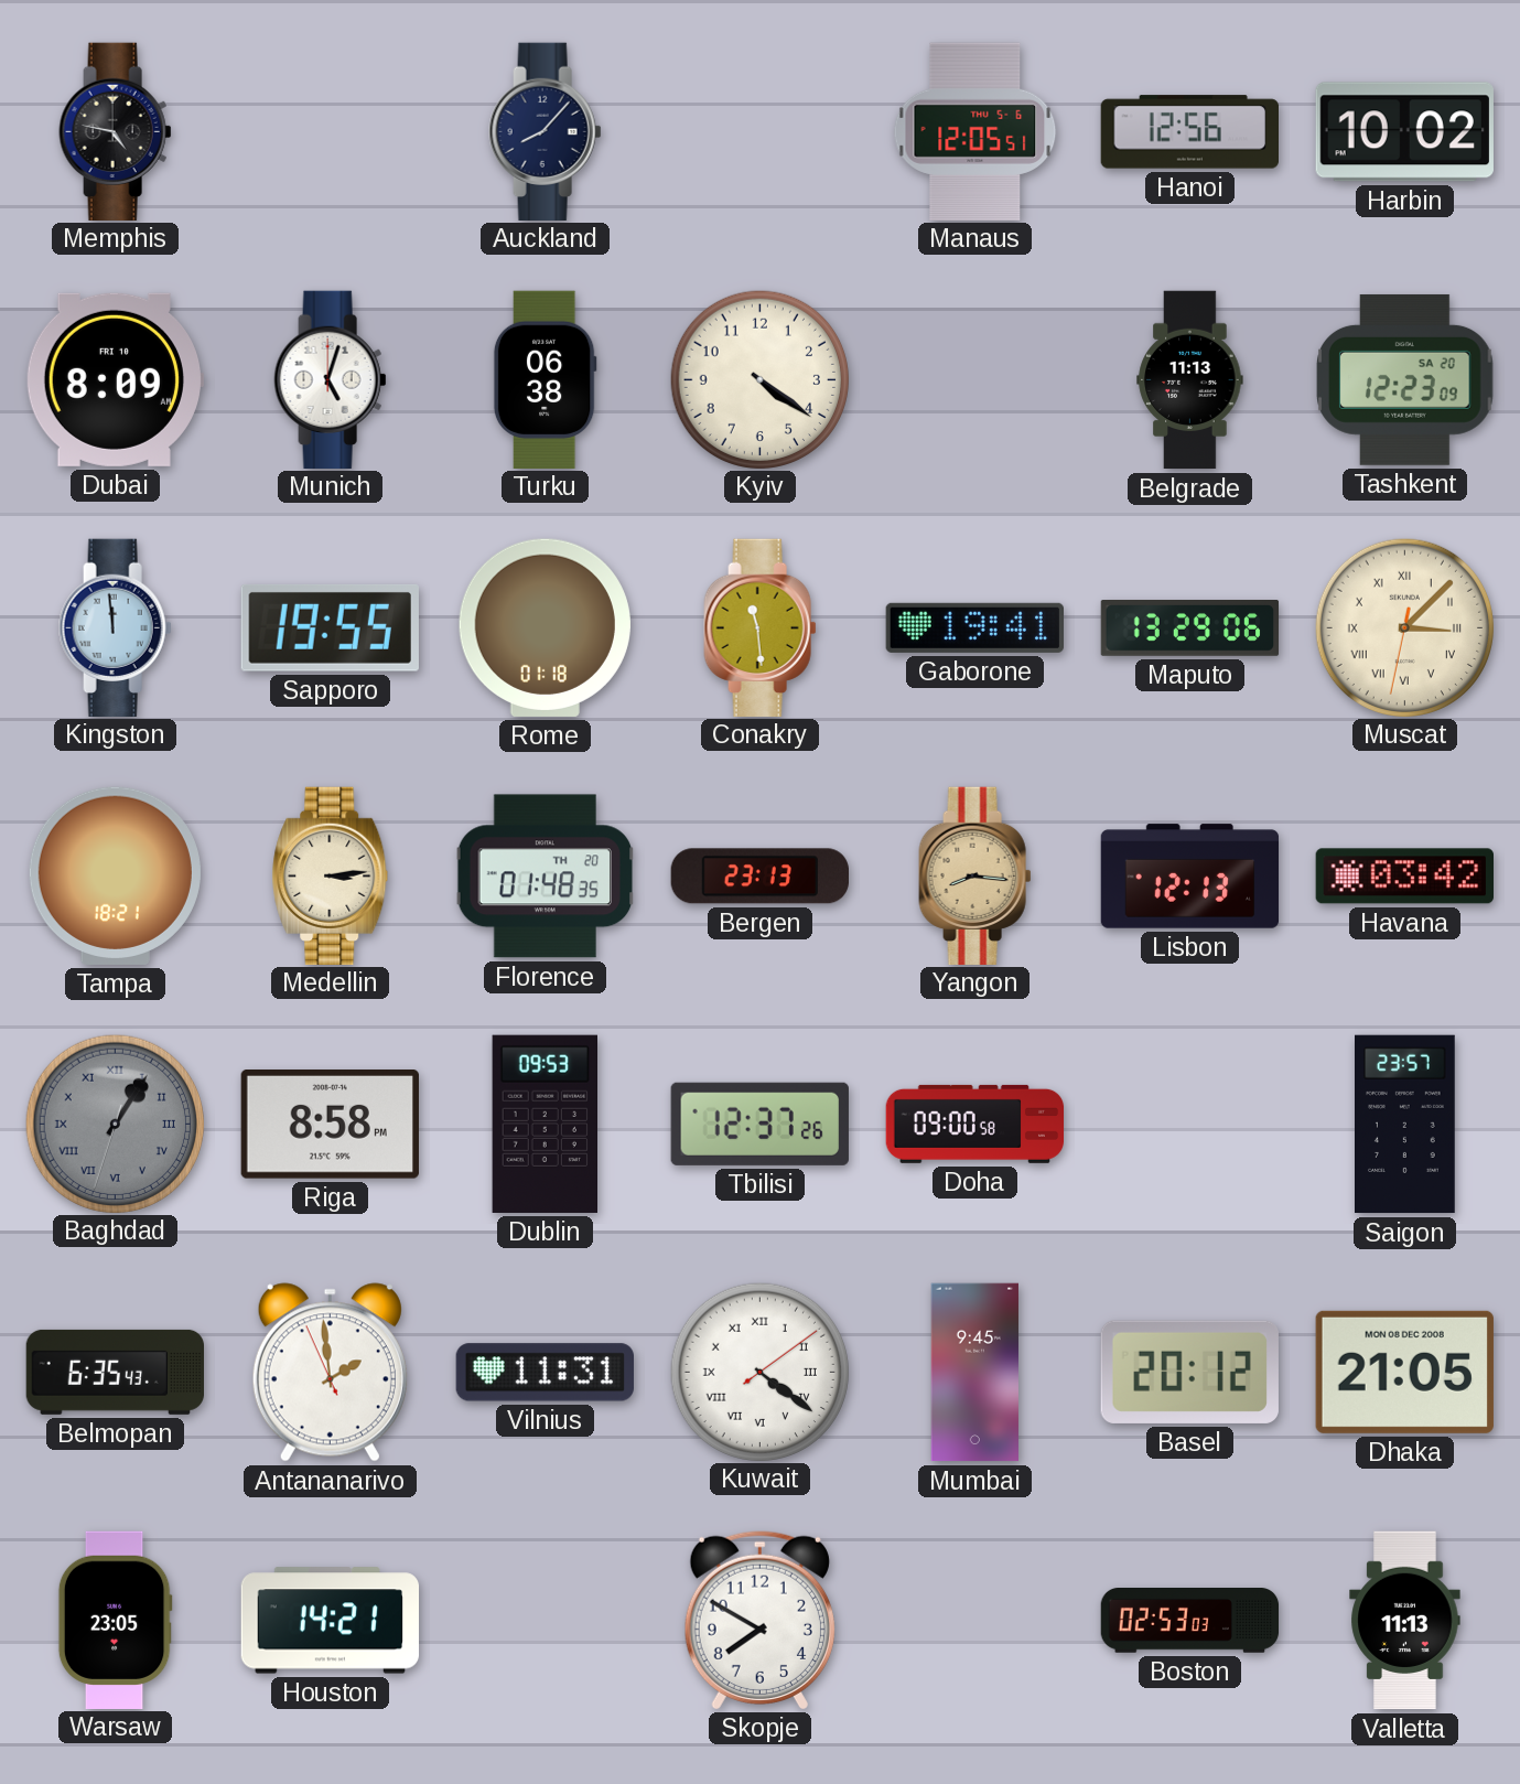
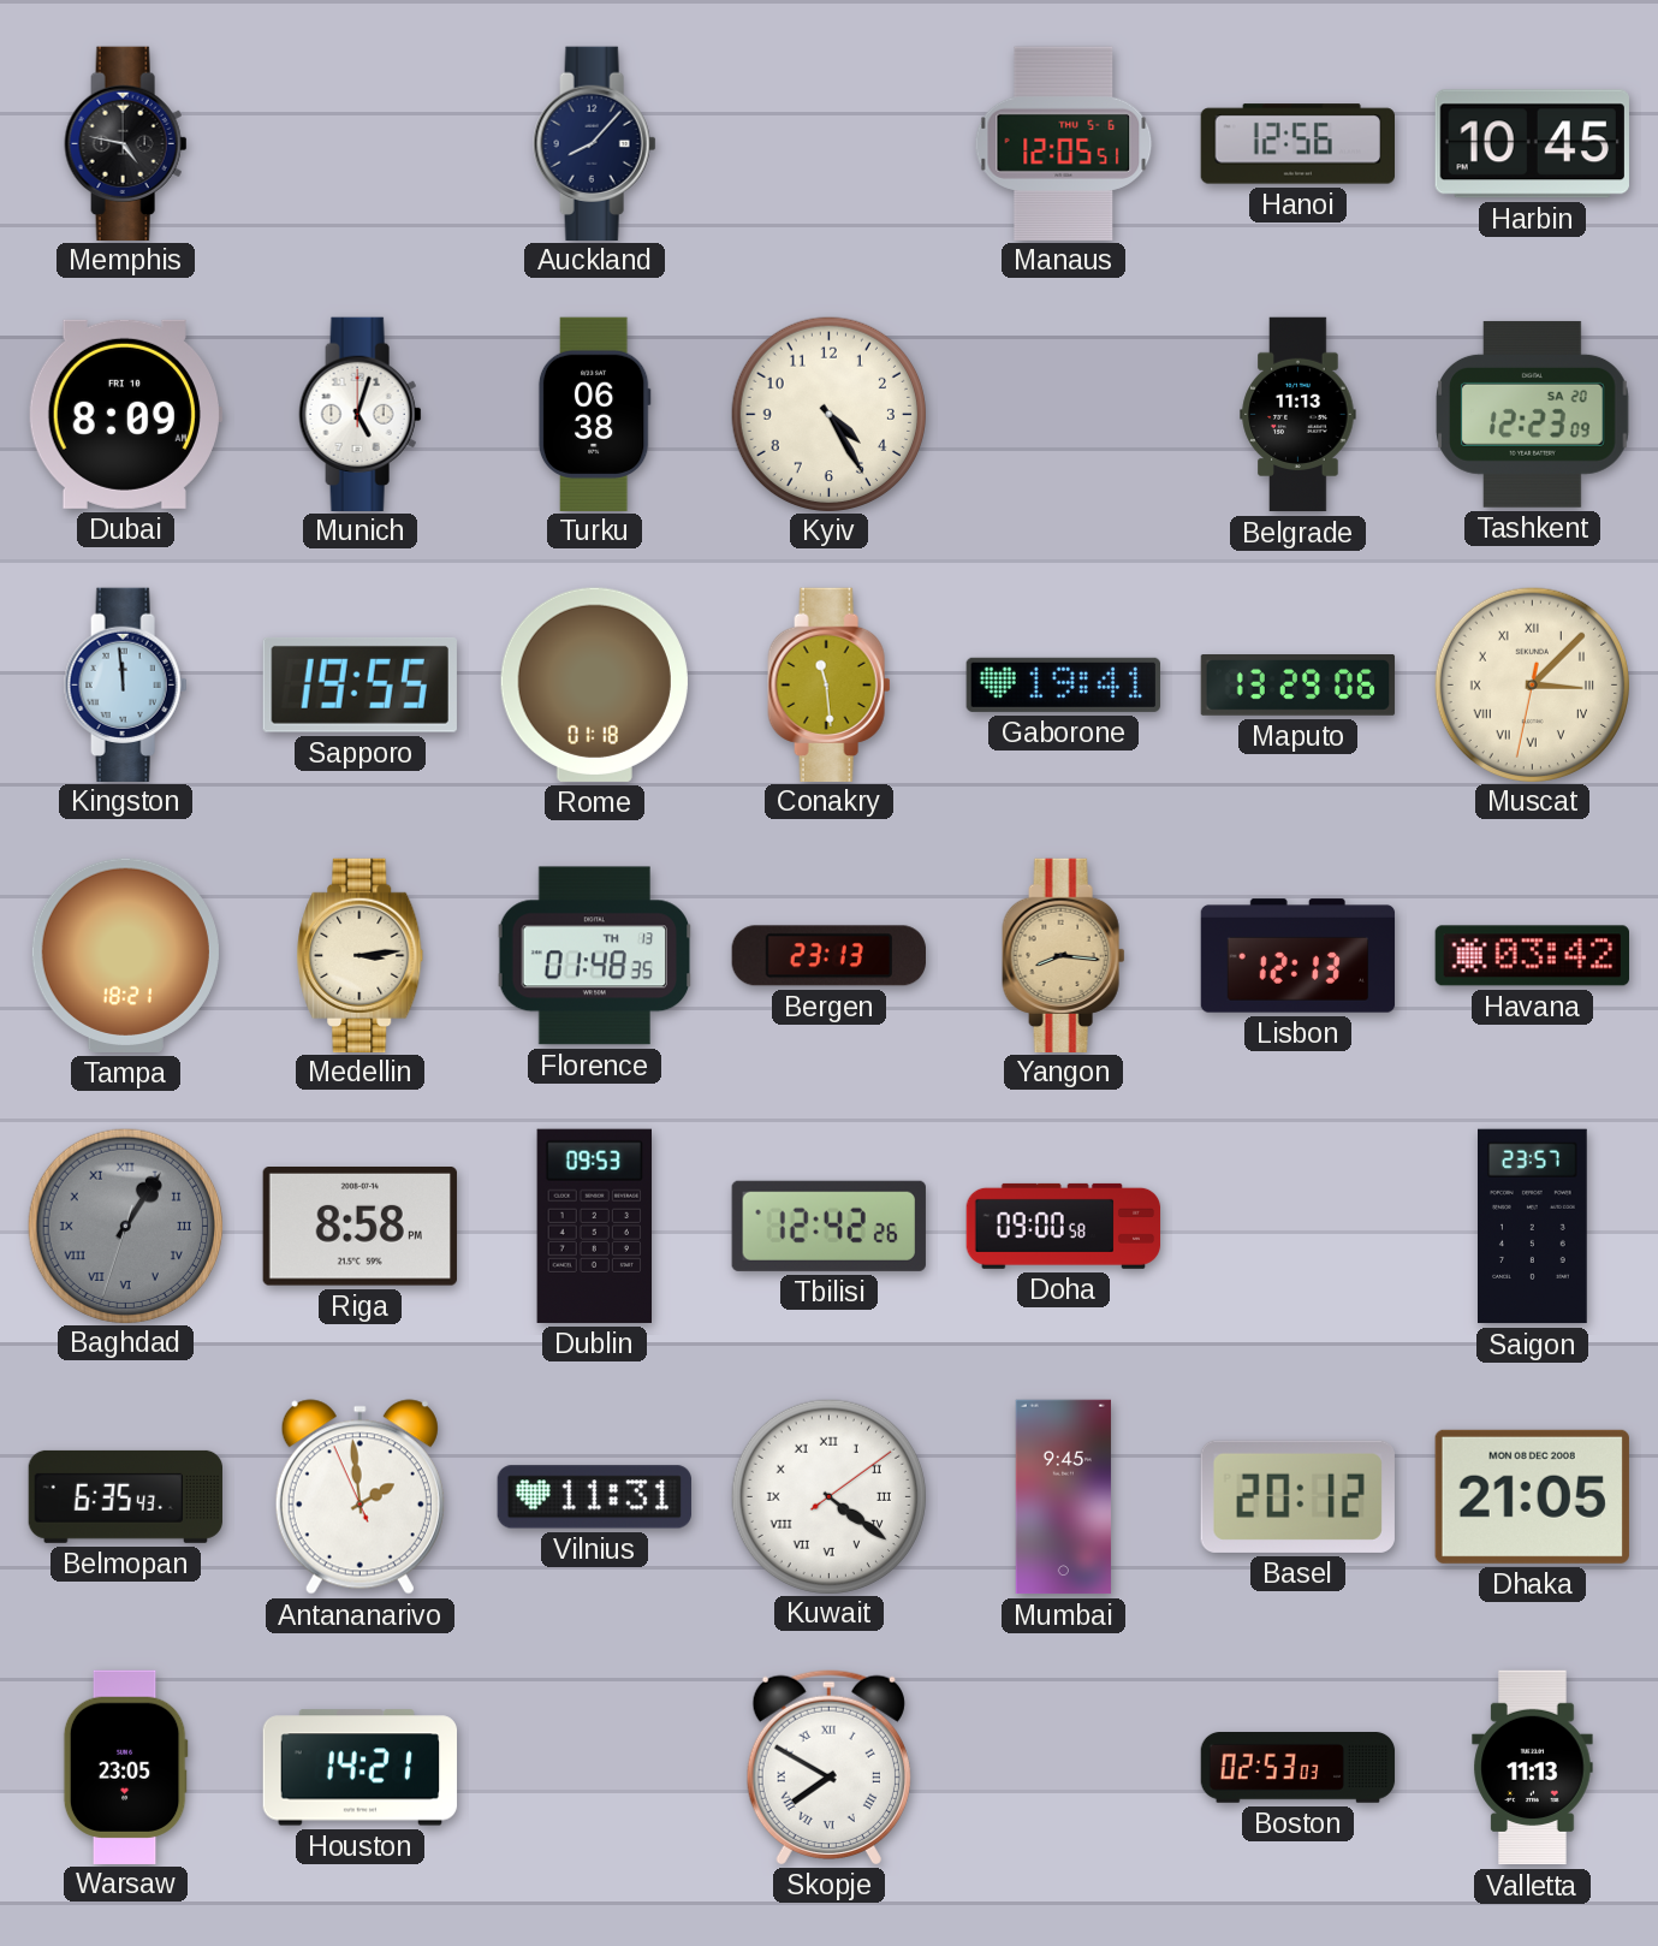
Harbin: 10:02 -> 10:45
Kyiv: 4:21 -> 4:25
Florence date: TH 20 -> TH 13
Tbilisi: 12:37 -> 12:42
Skopje numerals: Arabic -> Roman
